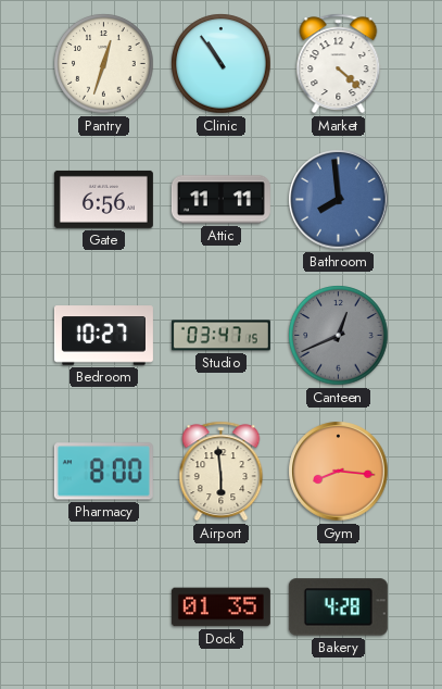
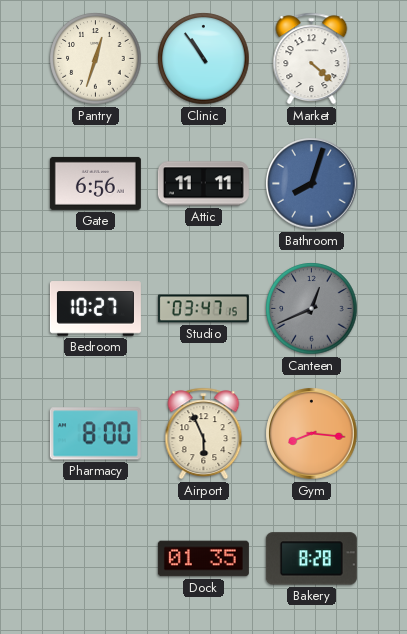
Bathroom: 7:59 -> 8:03
Airport: 5:59 -> 5:56
Bakery: 4:28 -> 8:28
